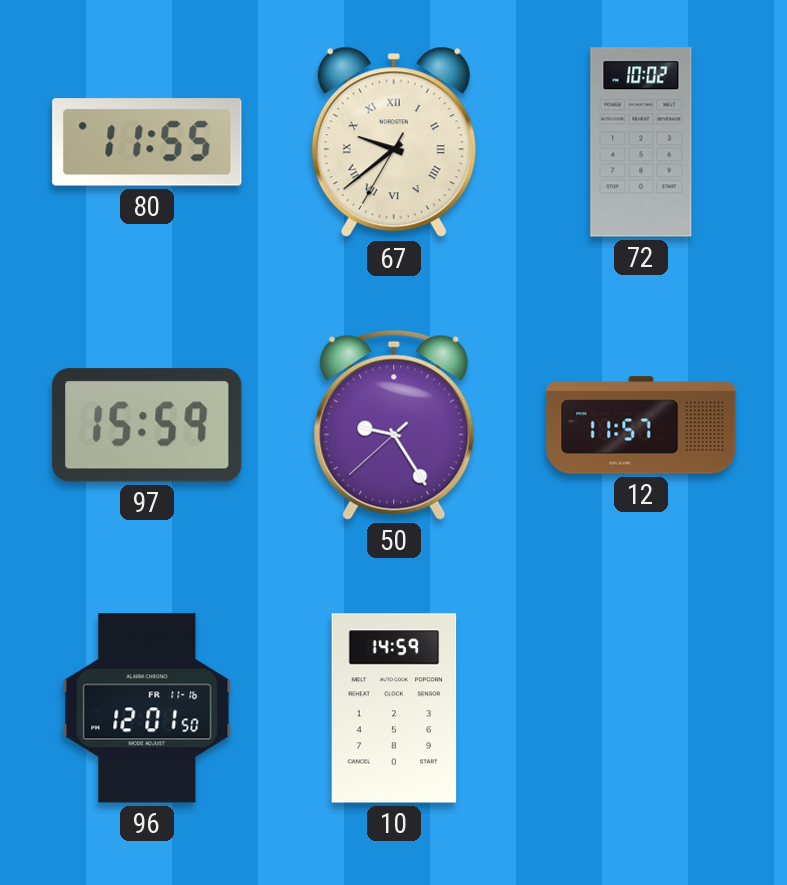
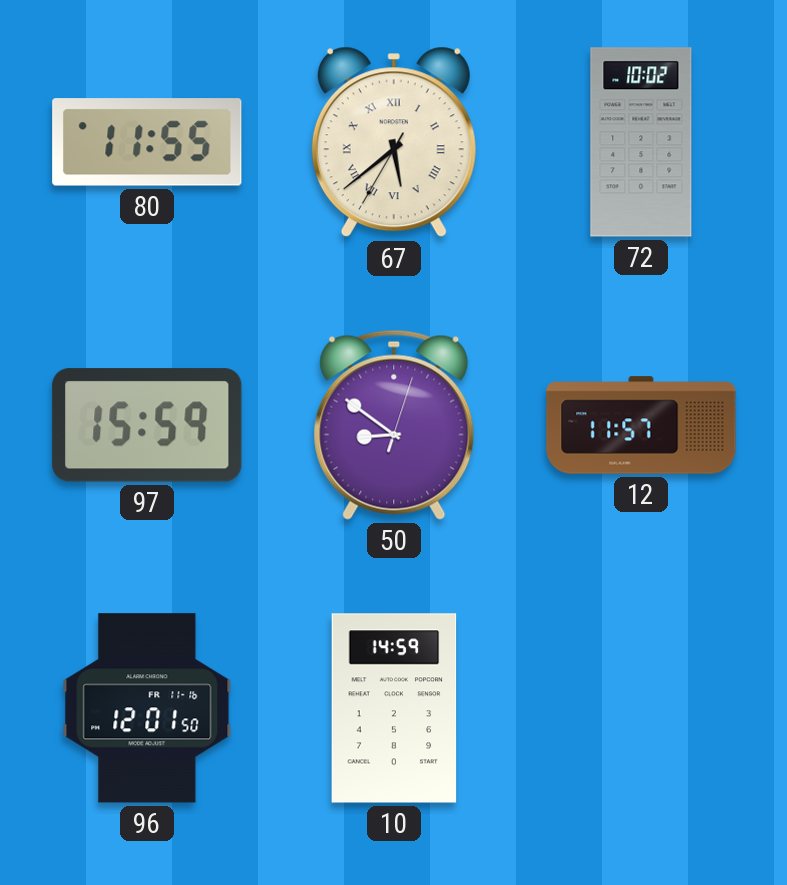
67: 9:38 -> 5:38
50: 9:24 -> 8:51
